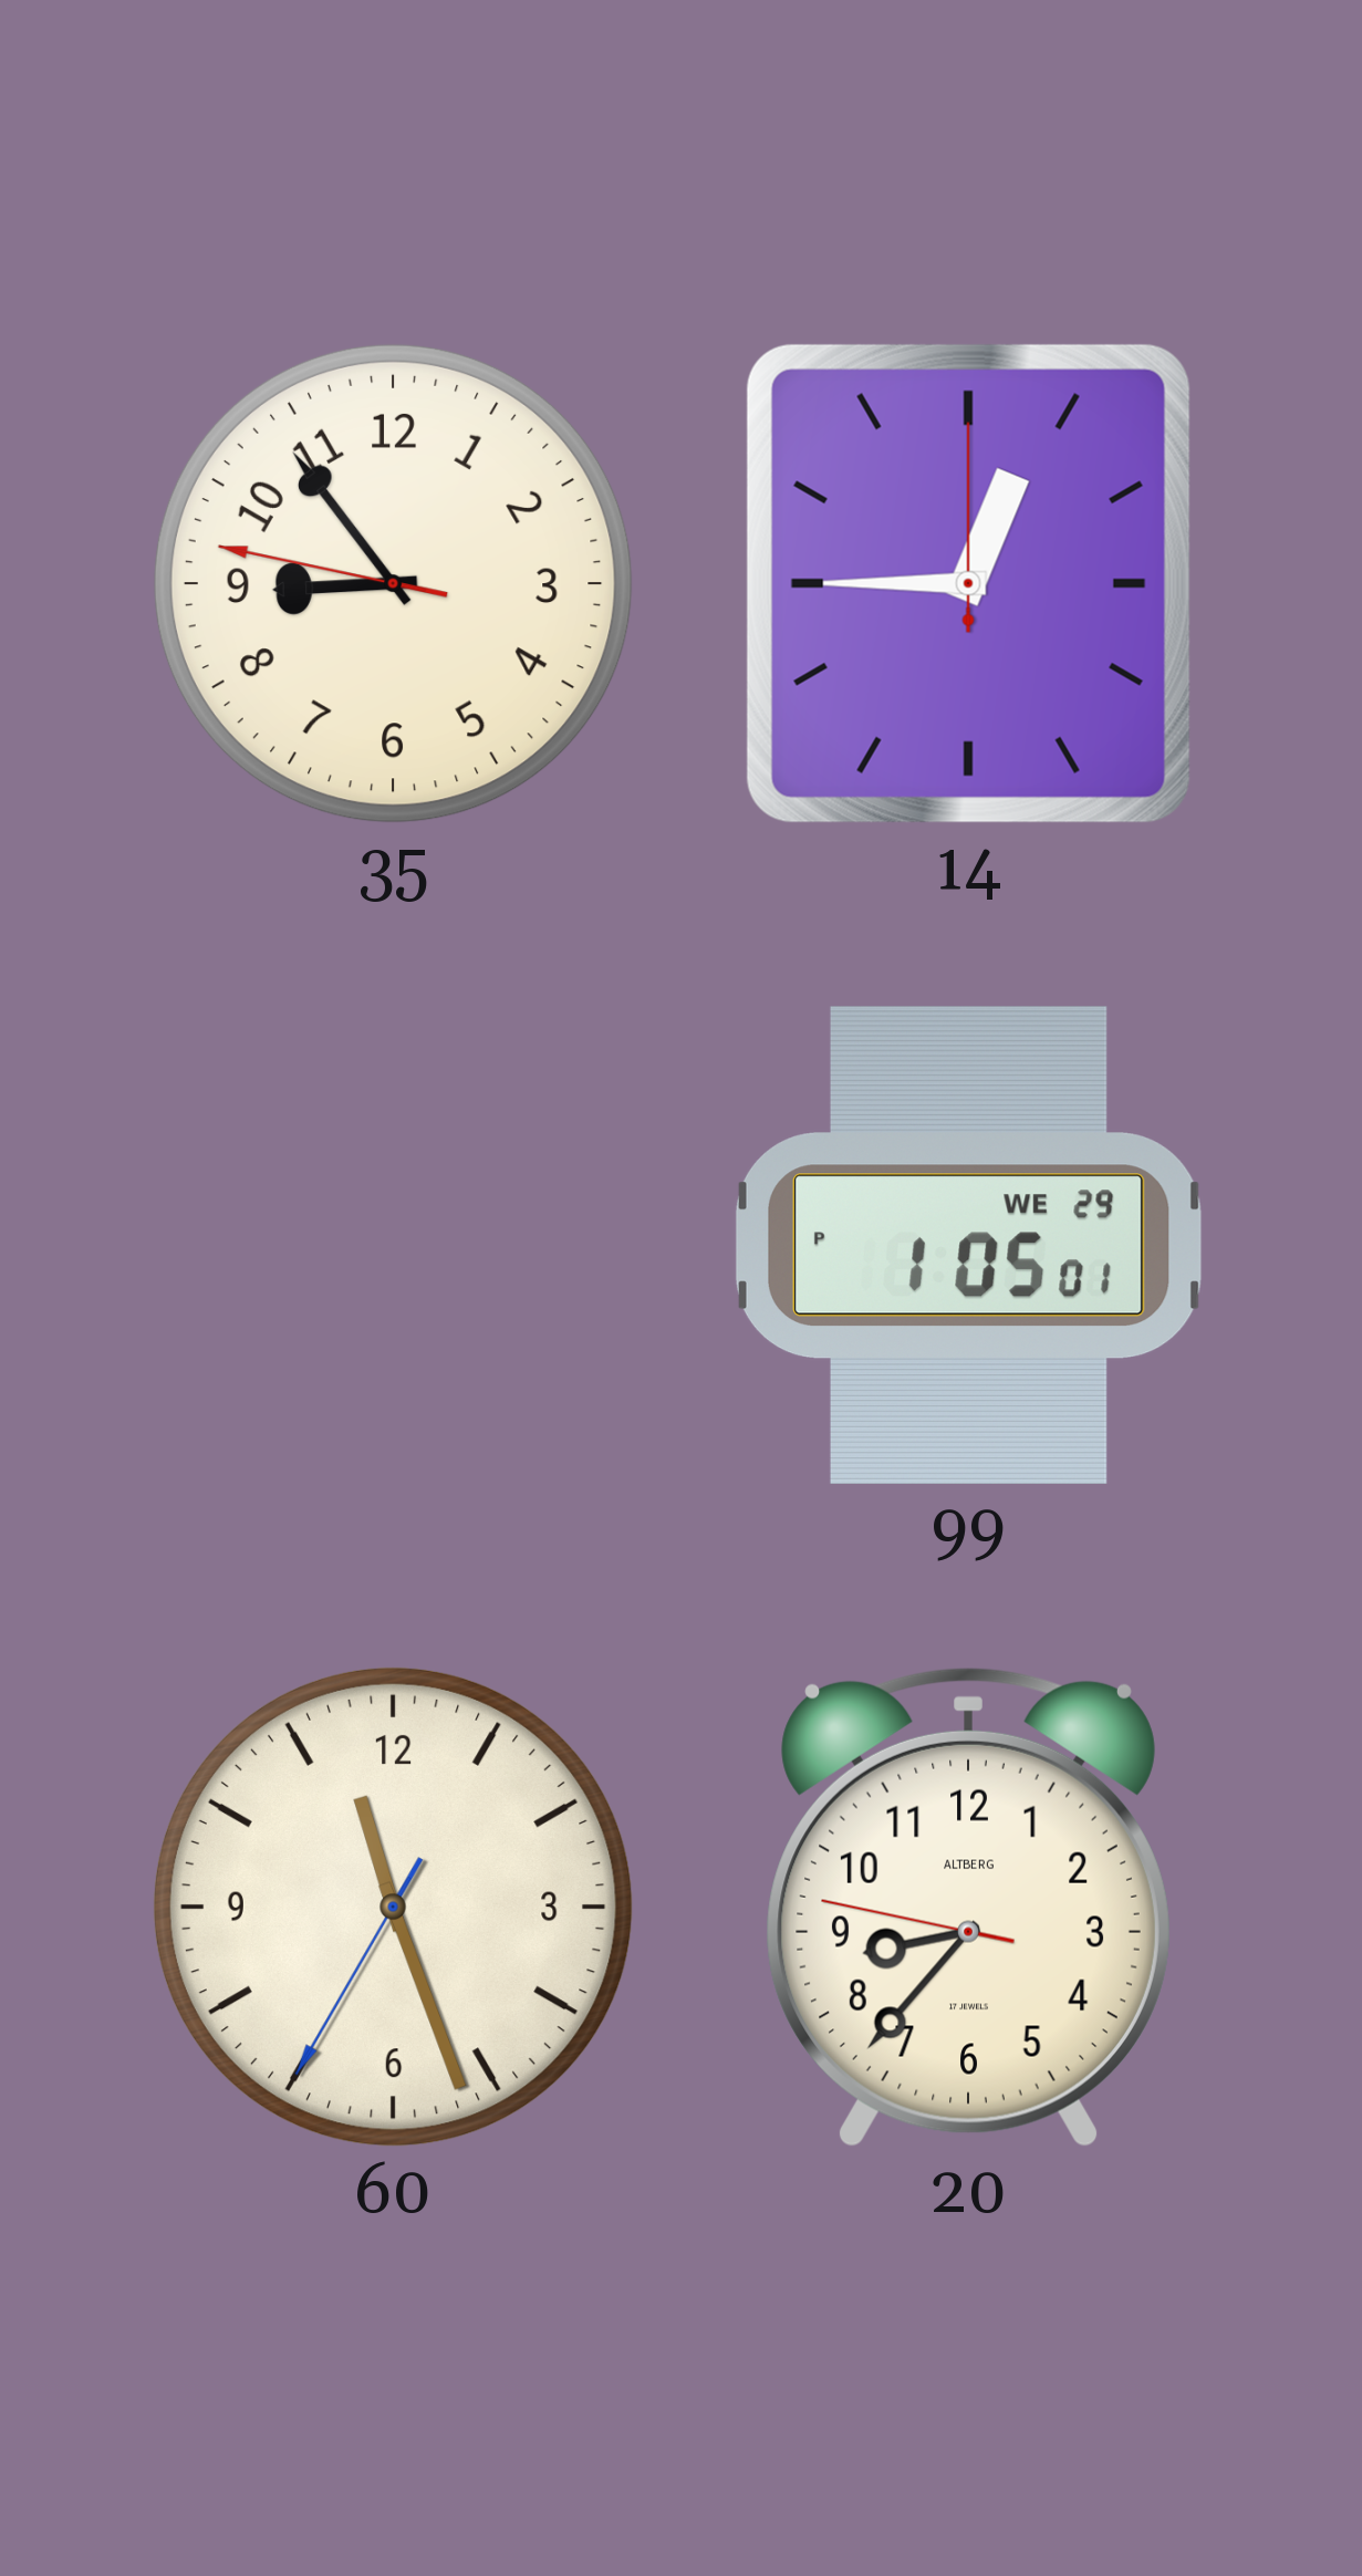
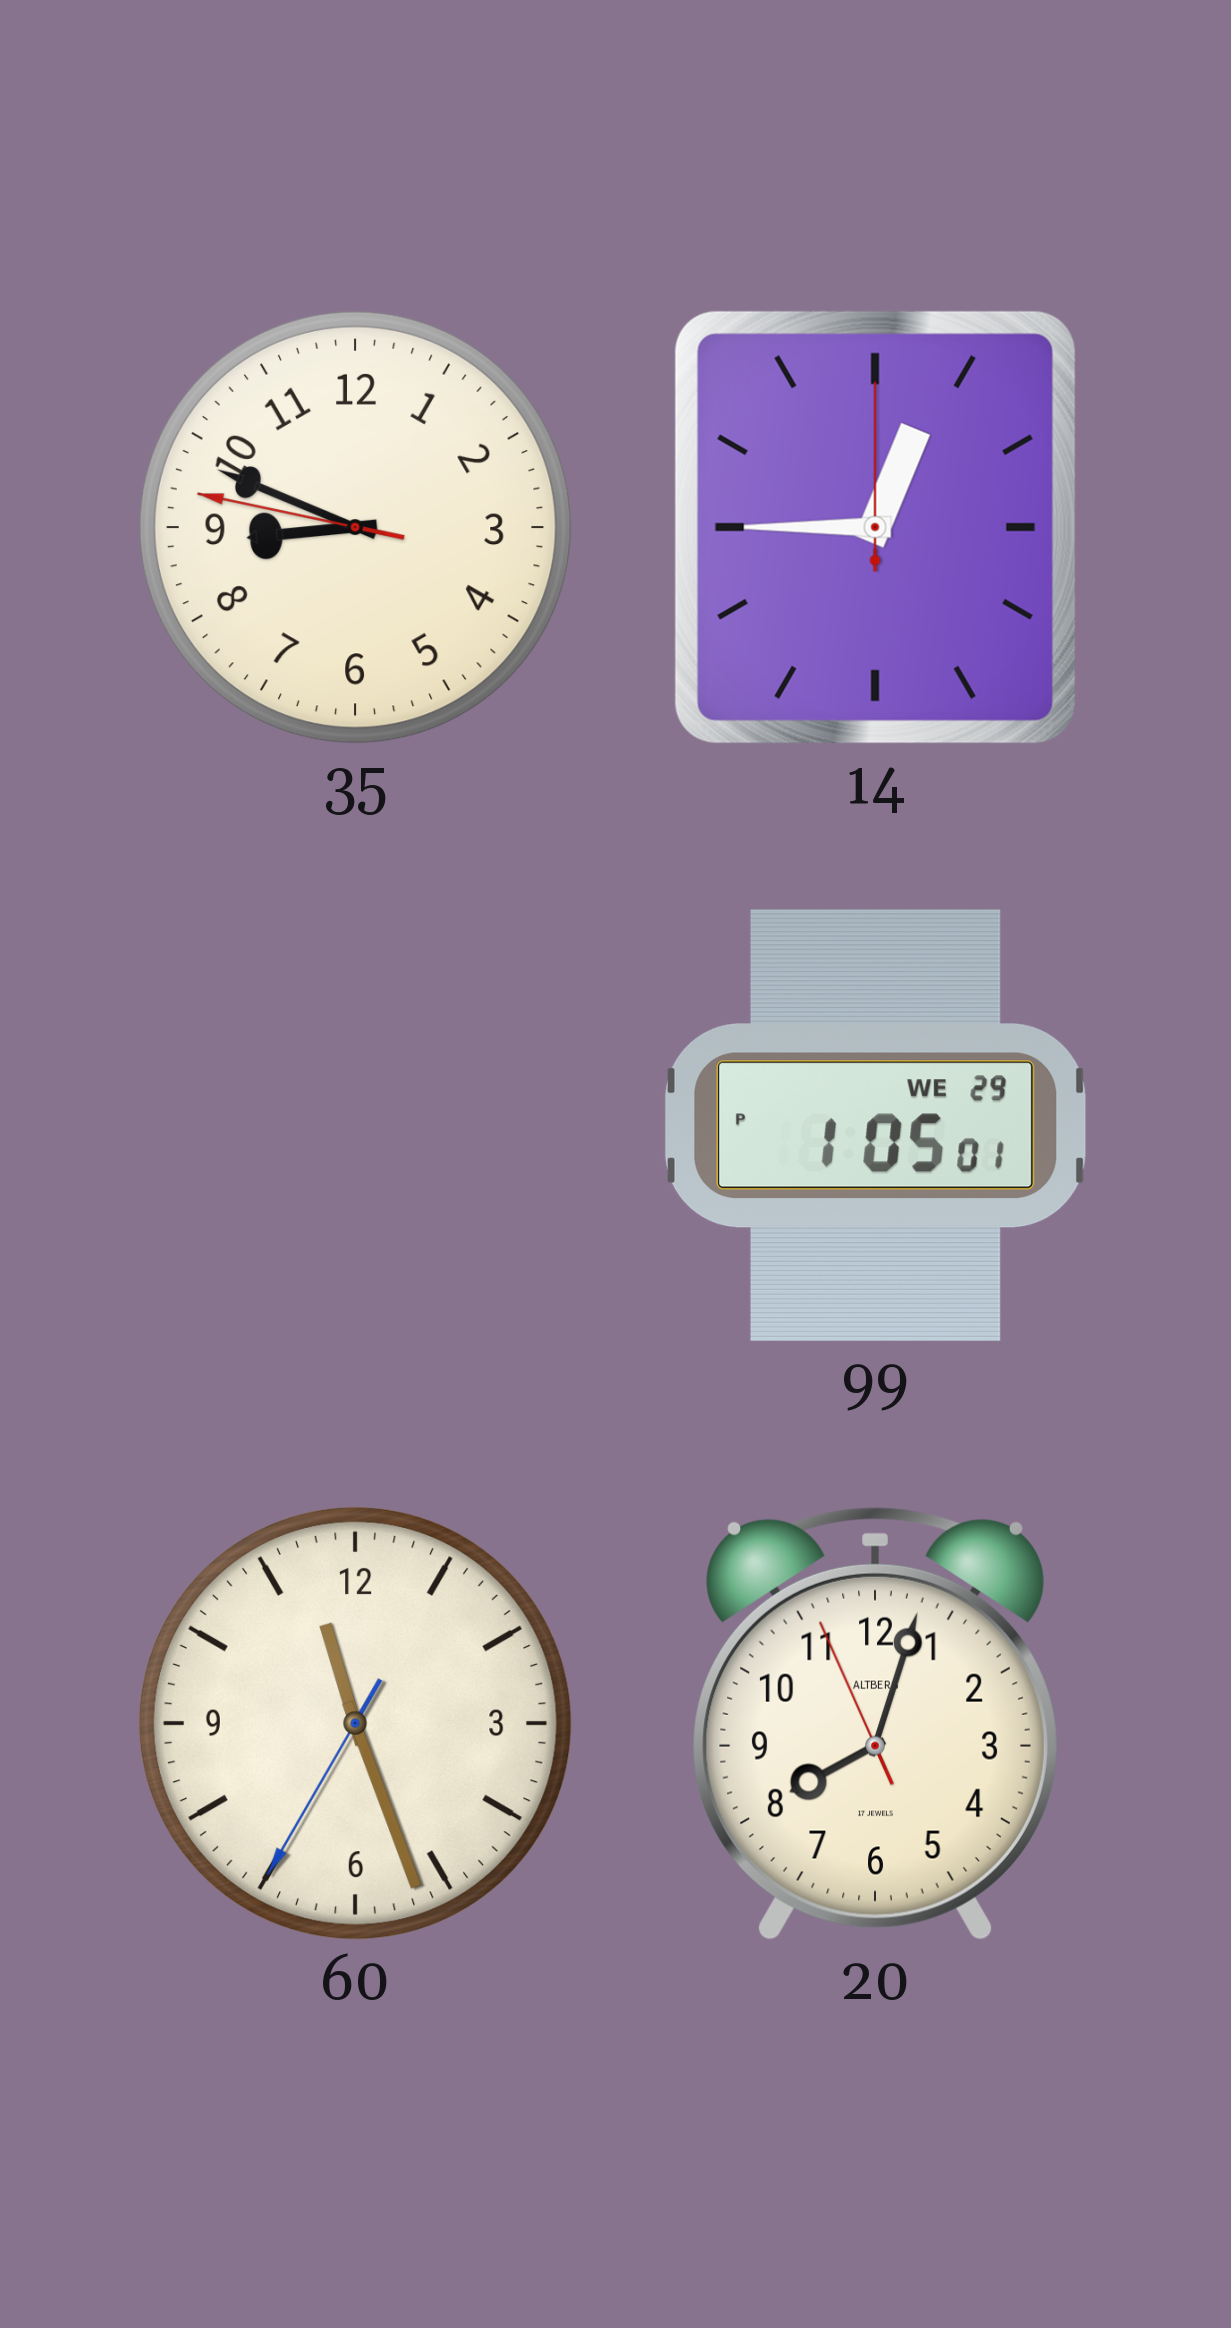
35: 8:53 -> 8:48
20: 8:36 -> 8:02
